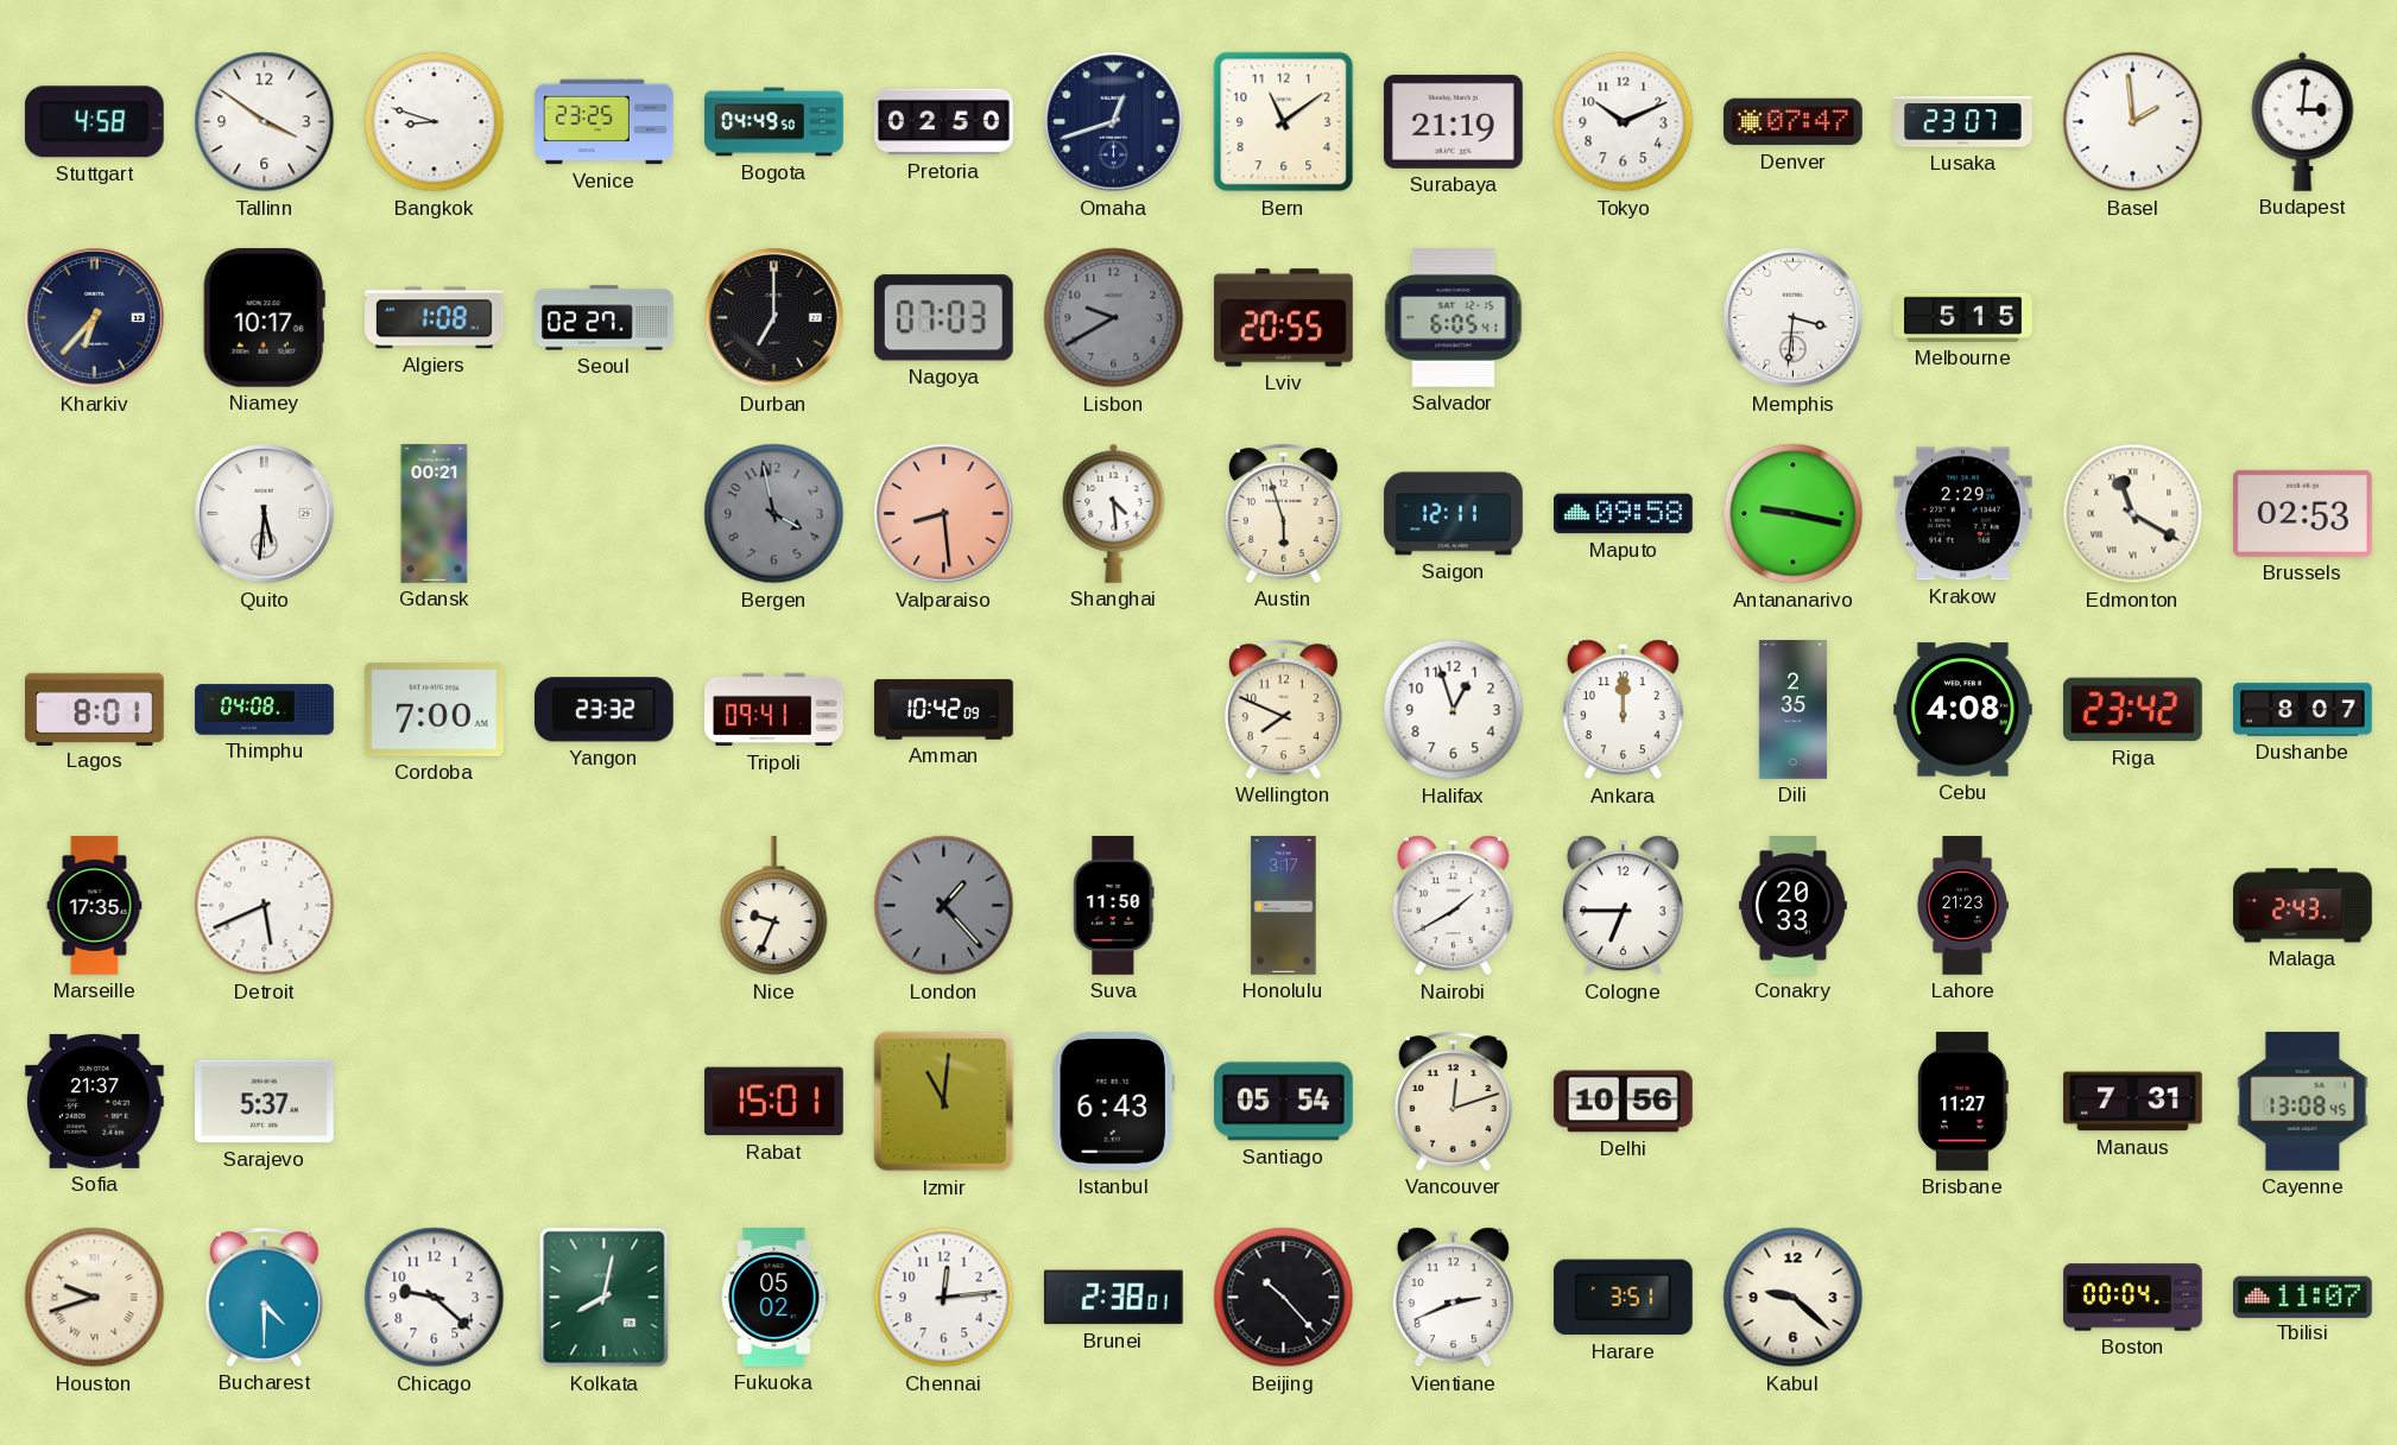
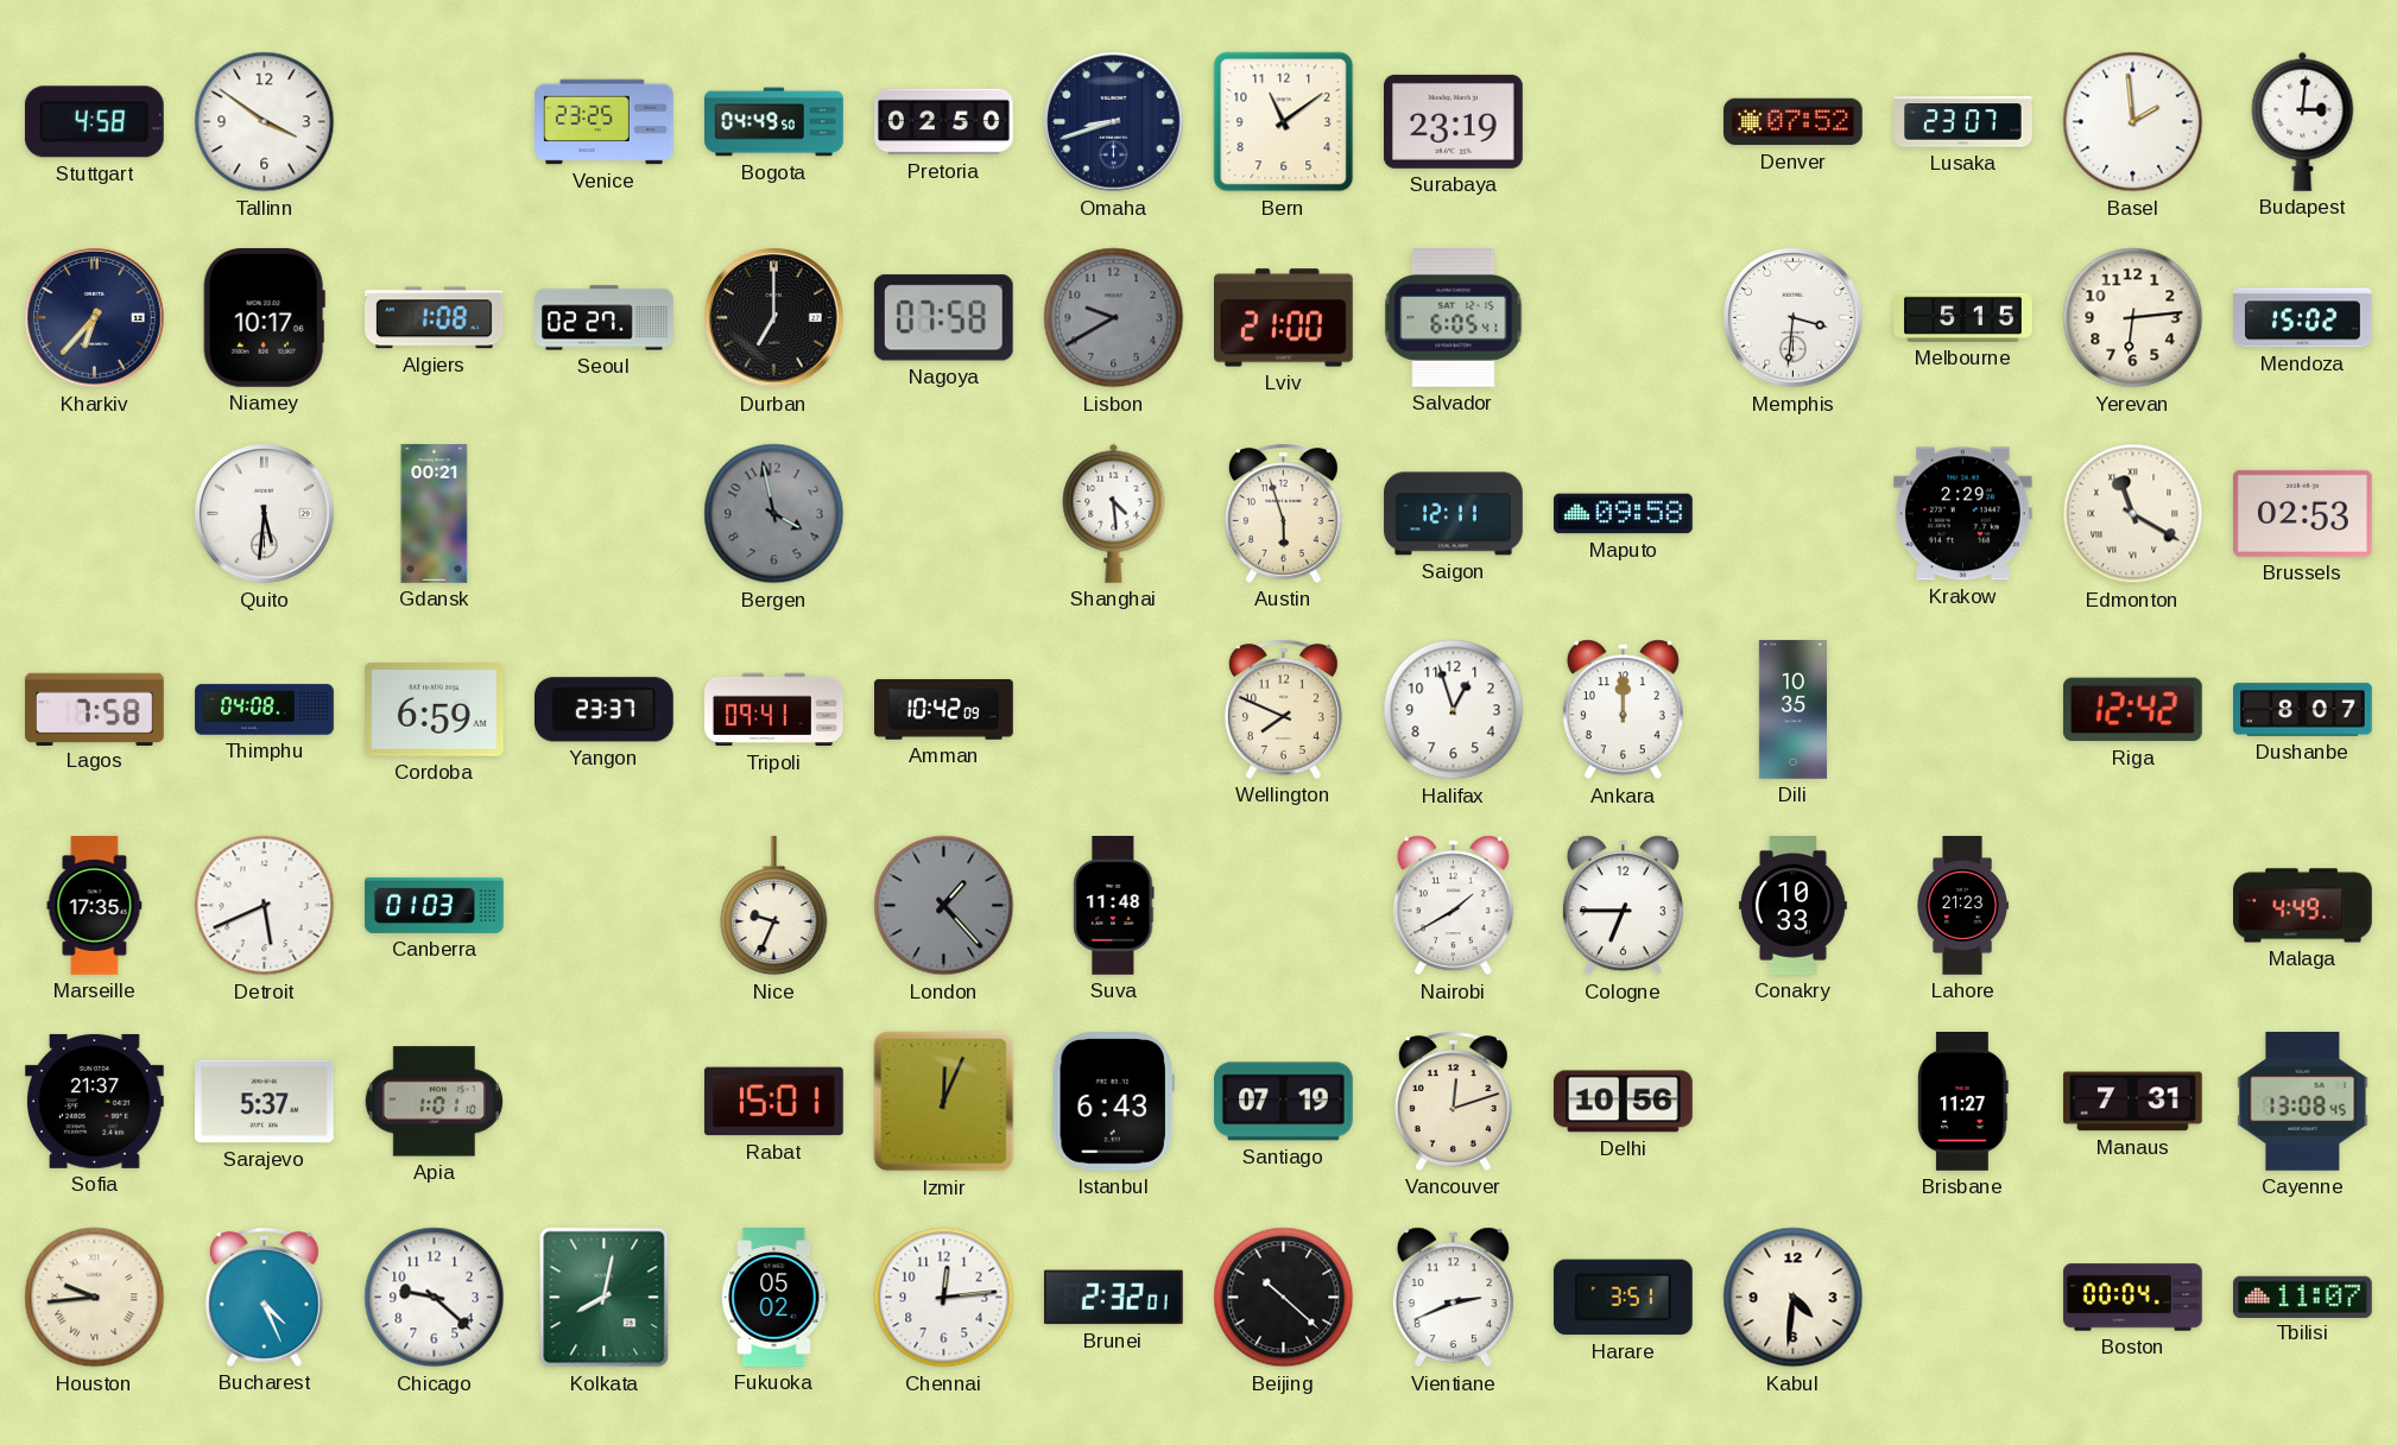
Bangkok: 8:48 -> none
Omaha: 12:42 -> 8:42
Surabaya: 21:19 -> 23:19
Tokyo: 10:11 -> none
Denver: 07:47 -> 07:52
Nagoya: 07:03 -> 07:58
Lviv: 20:55 -> 21:00
Yerevan: none -> 6:14
Mendoza: none -> 15:02
Valparaiso: 8:29 -> none
Antananarivo: 9:17 -> none
Lagos: 8:01 -> 7:58
Cordoba: 7:00 -> 6:59
Yangon: 23:32 -> 23:37
Dili: 2:35 -> 10:35
Cebu: 4:08 -> none
Riga: 23:42 -> 12:42
Canberra: none -> 01:03
Suva: 11:50 -> 11:48
Honolulu: 3:17 -> none
Conakry: 20:33 -> 10:33
Malaga: 2:43 -> 4:49
Apia: none -> 1:01
Izmir: 11:01 -> 12:04
Santiago: 05:54 -> 07:19
Houston: 9:42 -> 9:44
Bucharest: 4:30 -> 4:26
Brunei: 2:38 -> 2:32
Beijing: 10:23 -> 10:22
Kabul: 9:22 -> 4:31
